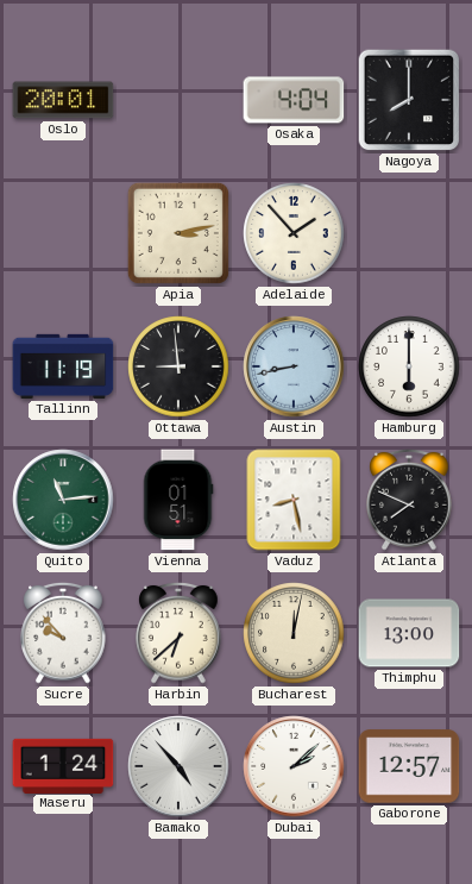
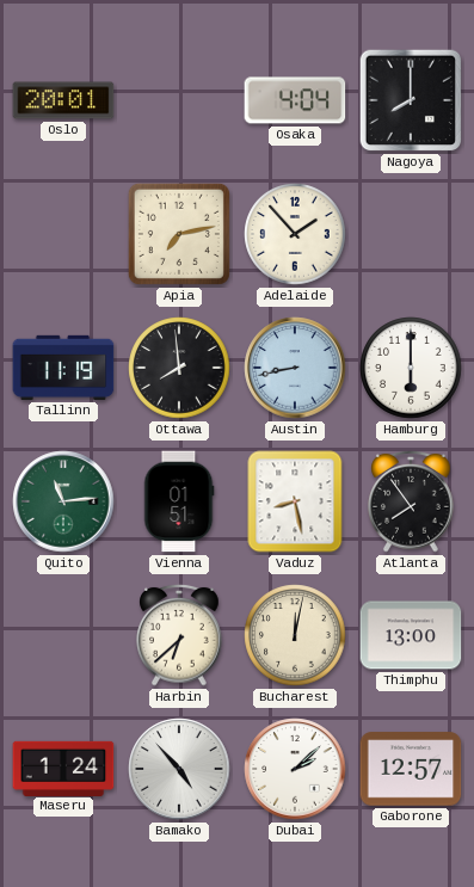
Apia: 3:13 -> 7:13
Ottawa: 8:59 -> 7:59
Atlanta: 7:49 -> 7:54
Sucre: 9:53 -> none
